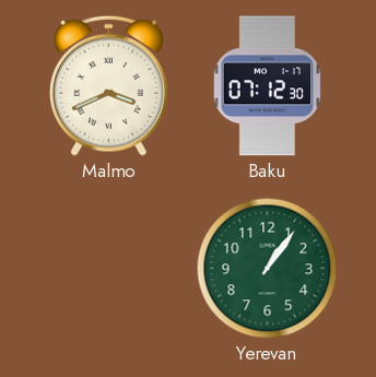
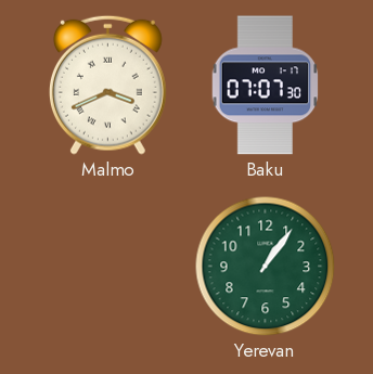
Baku: 07:12 -> 07:07
